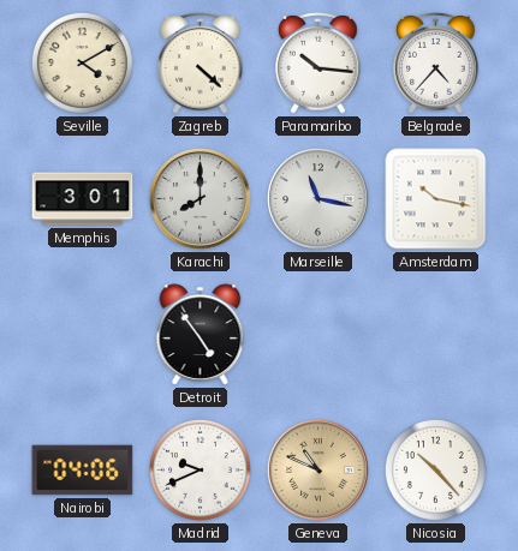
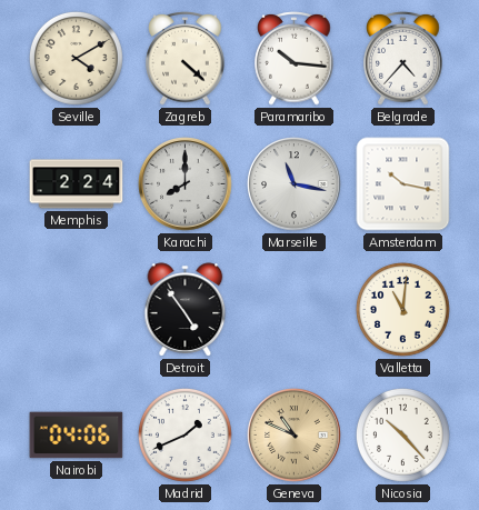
Memphis: 3:01 -> 2:24
Valletta: none -> 11:01
Madrid: 9:41 -> 1:41
